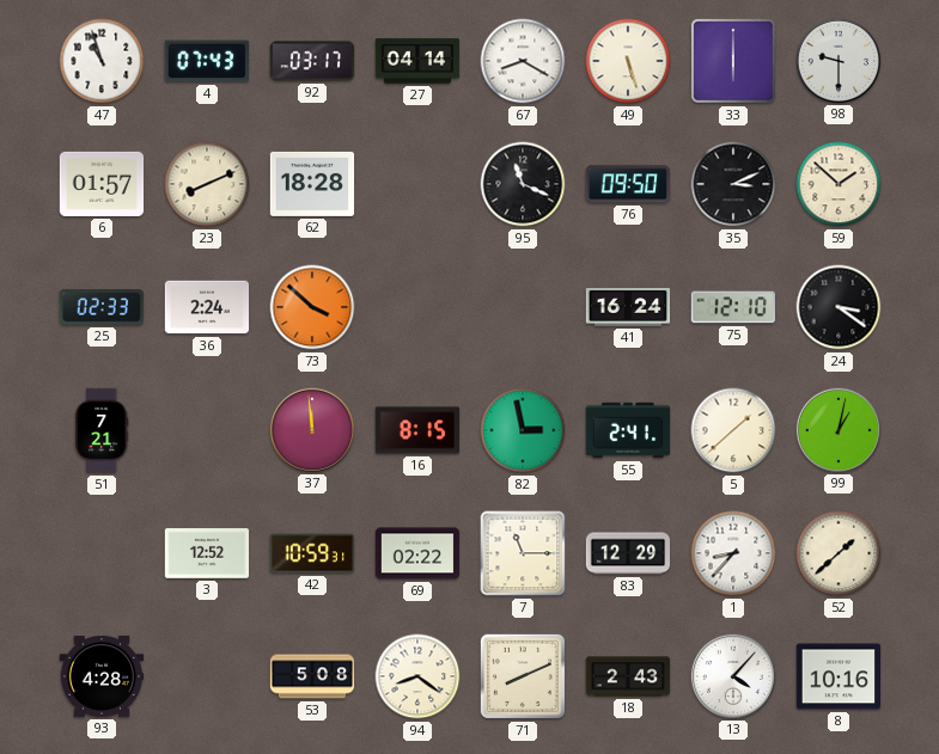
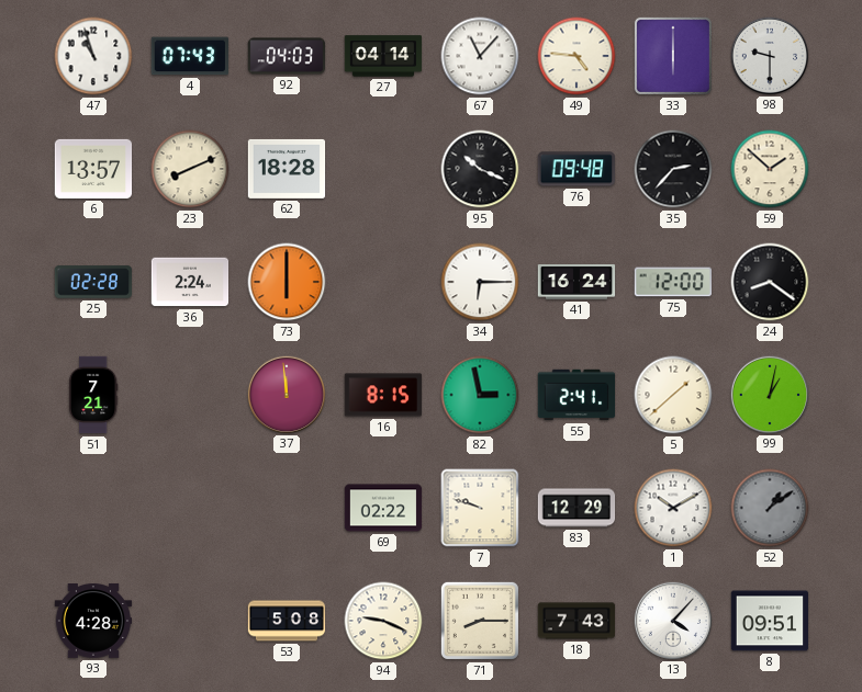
92: 03:17 -> 04:03
67: 8:20 -> 11:07
49: 5:27 -> 4:46
6: 01:57 -> 13:57
95: 11:19 -> 10:19
76: 09:50 -> 09:48
35: 3:11 -> 2:37
25: 02:33 -> 02:28
73: 3:52 -> 6:00
34: none -> 6:15
75: 12:10 -> 12:00
24: 3:21 -> 8:21
3: 12:52 -> none
42: 10:59 -> none
7: 11:15 -> 9:48
1: 8:37 -> 10:10
52: 1:38 -> 1:09
52 dial: cream -> grey
94: 8:21 -> 9:19
71: 8:11 -> 8:15
18: 2:43 -> 7:43
8: 10:16 -> 09:51
